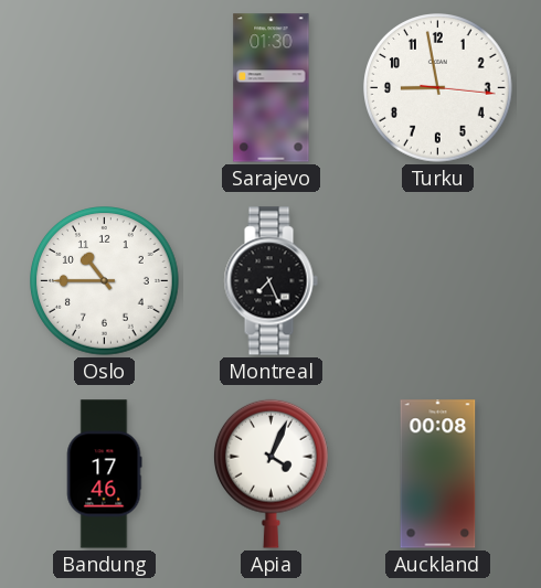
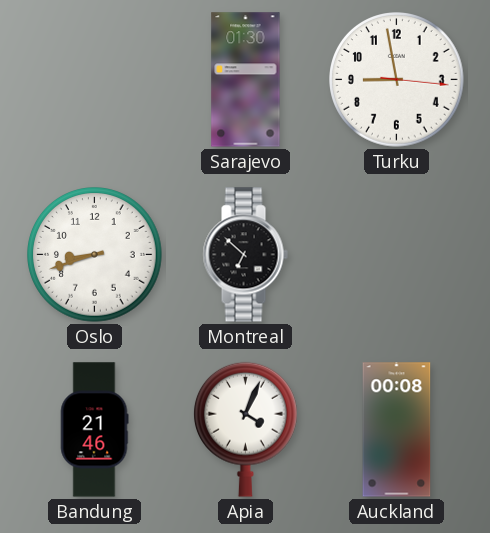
Oslo: 10:45 -> 8:42
Montreal: 7:26 -> 6:52
Bandung: 17:46 -> 21:46
